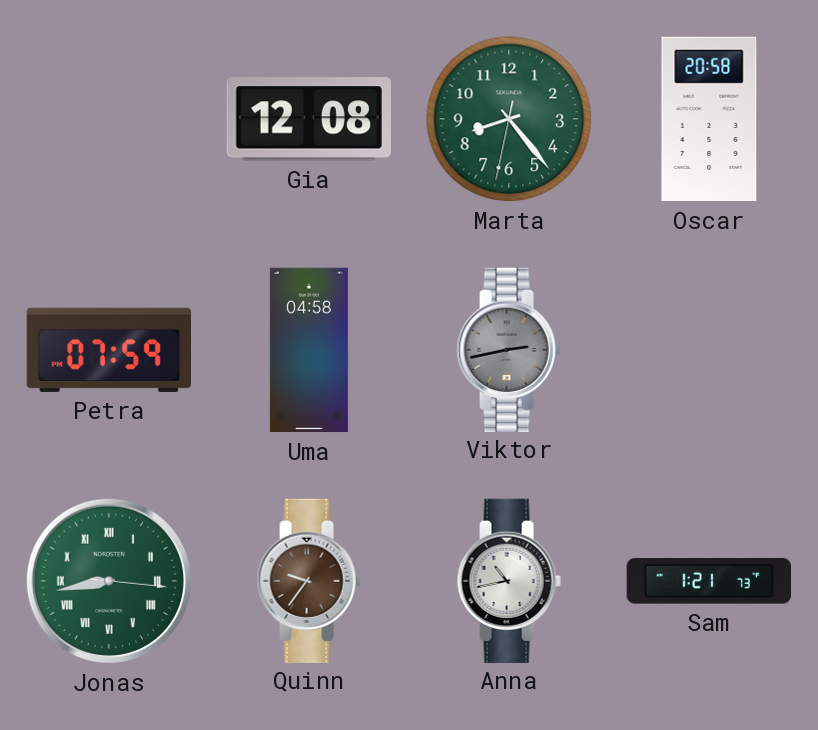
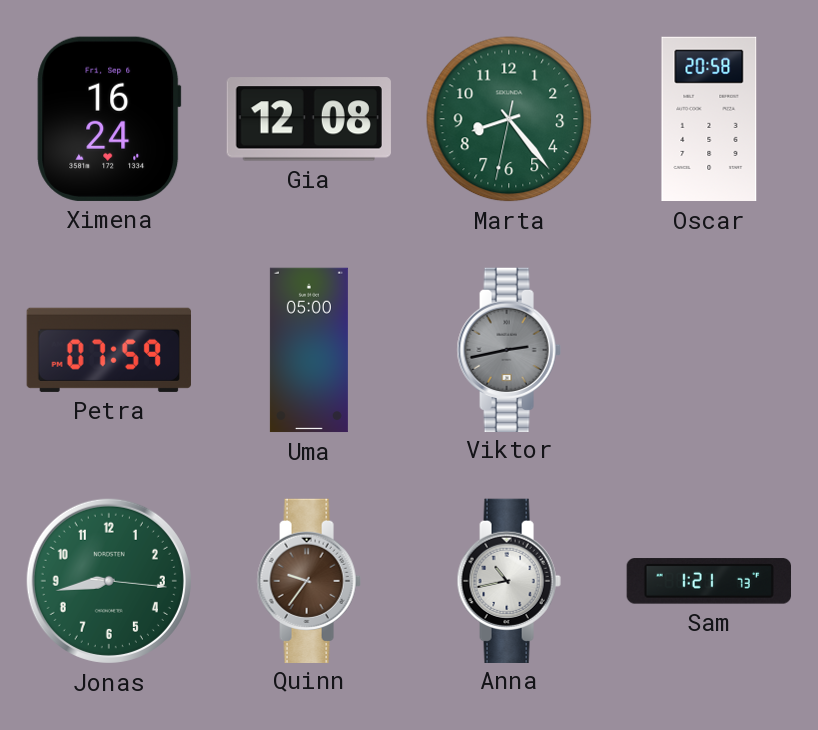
Ximena: none -> 16:24
Uma: 04:58 -> 05:00
Jonas numerals: Roman -> Arabic
